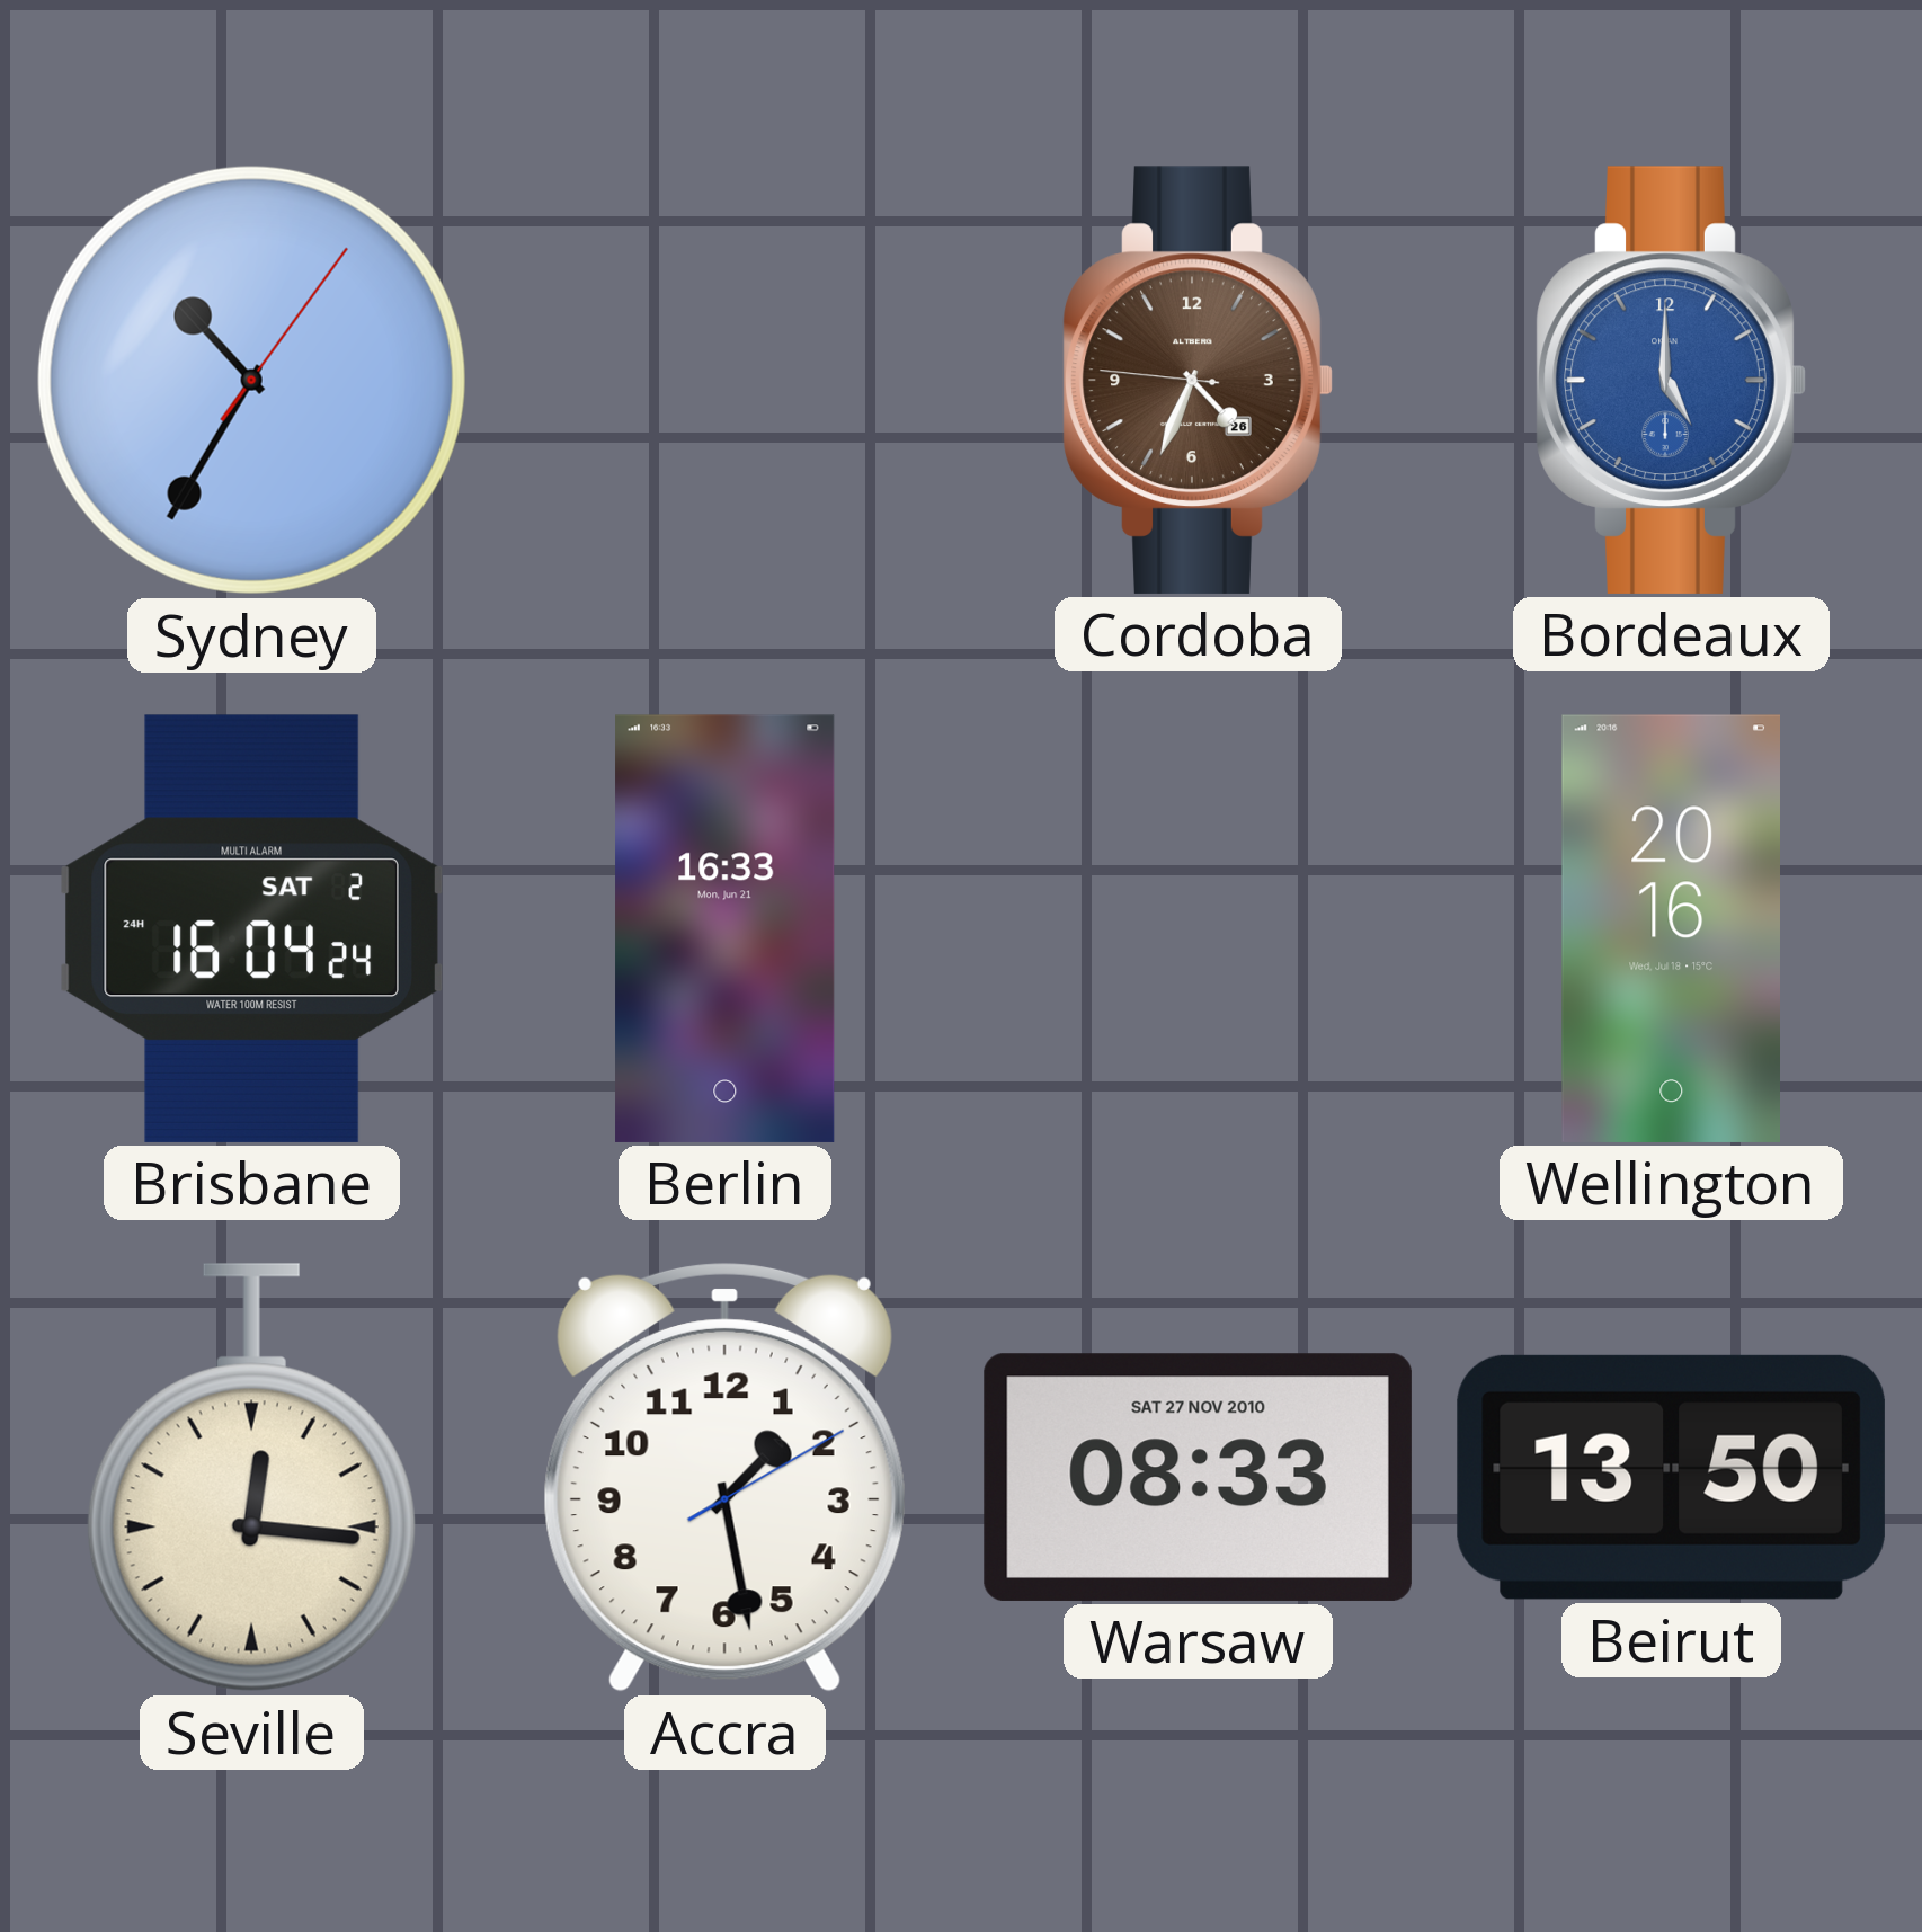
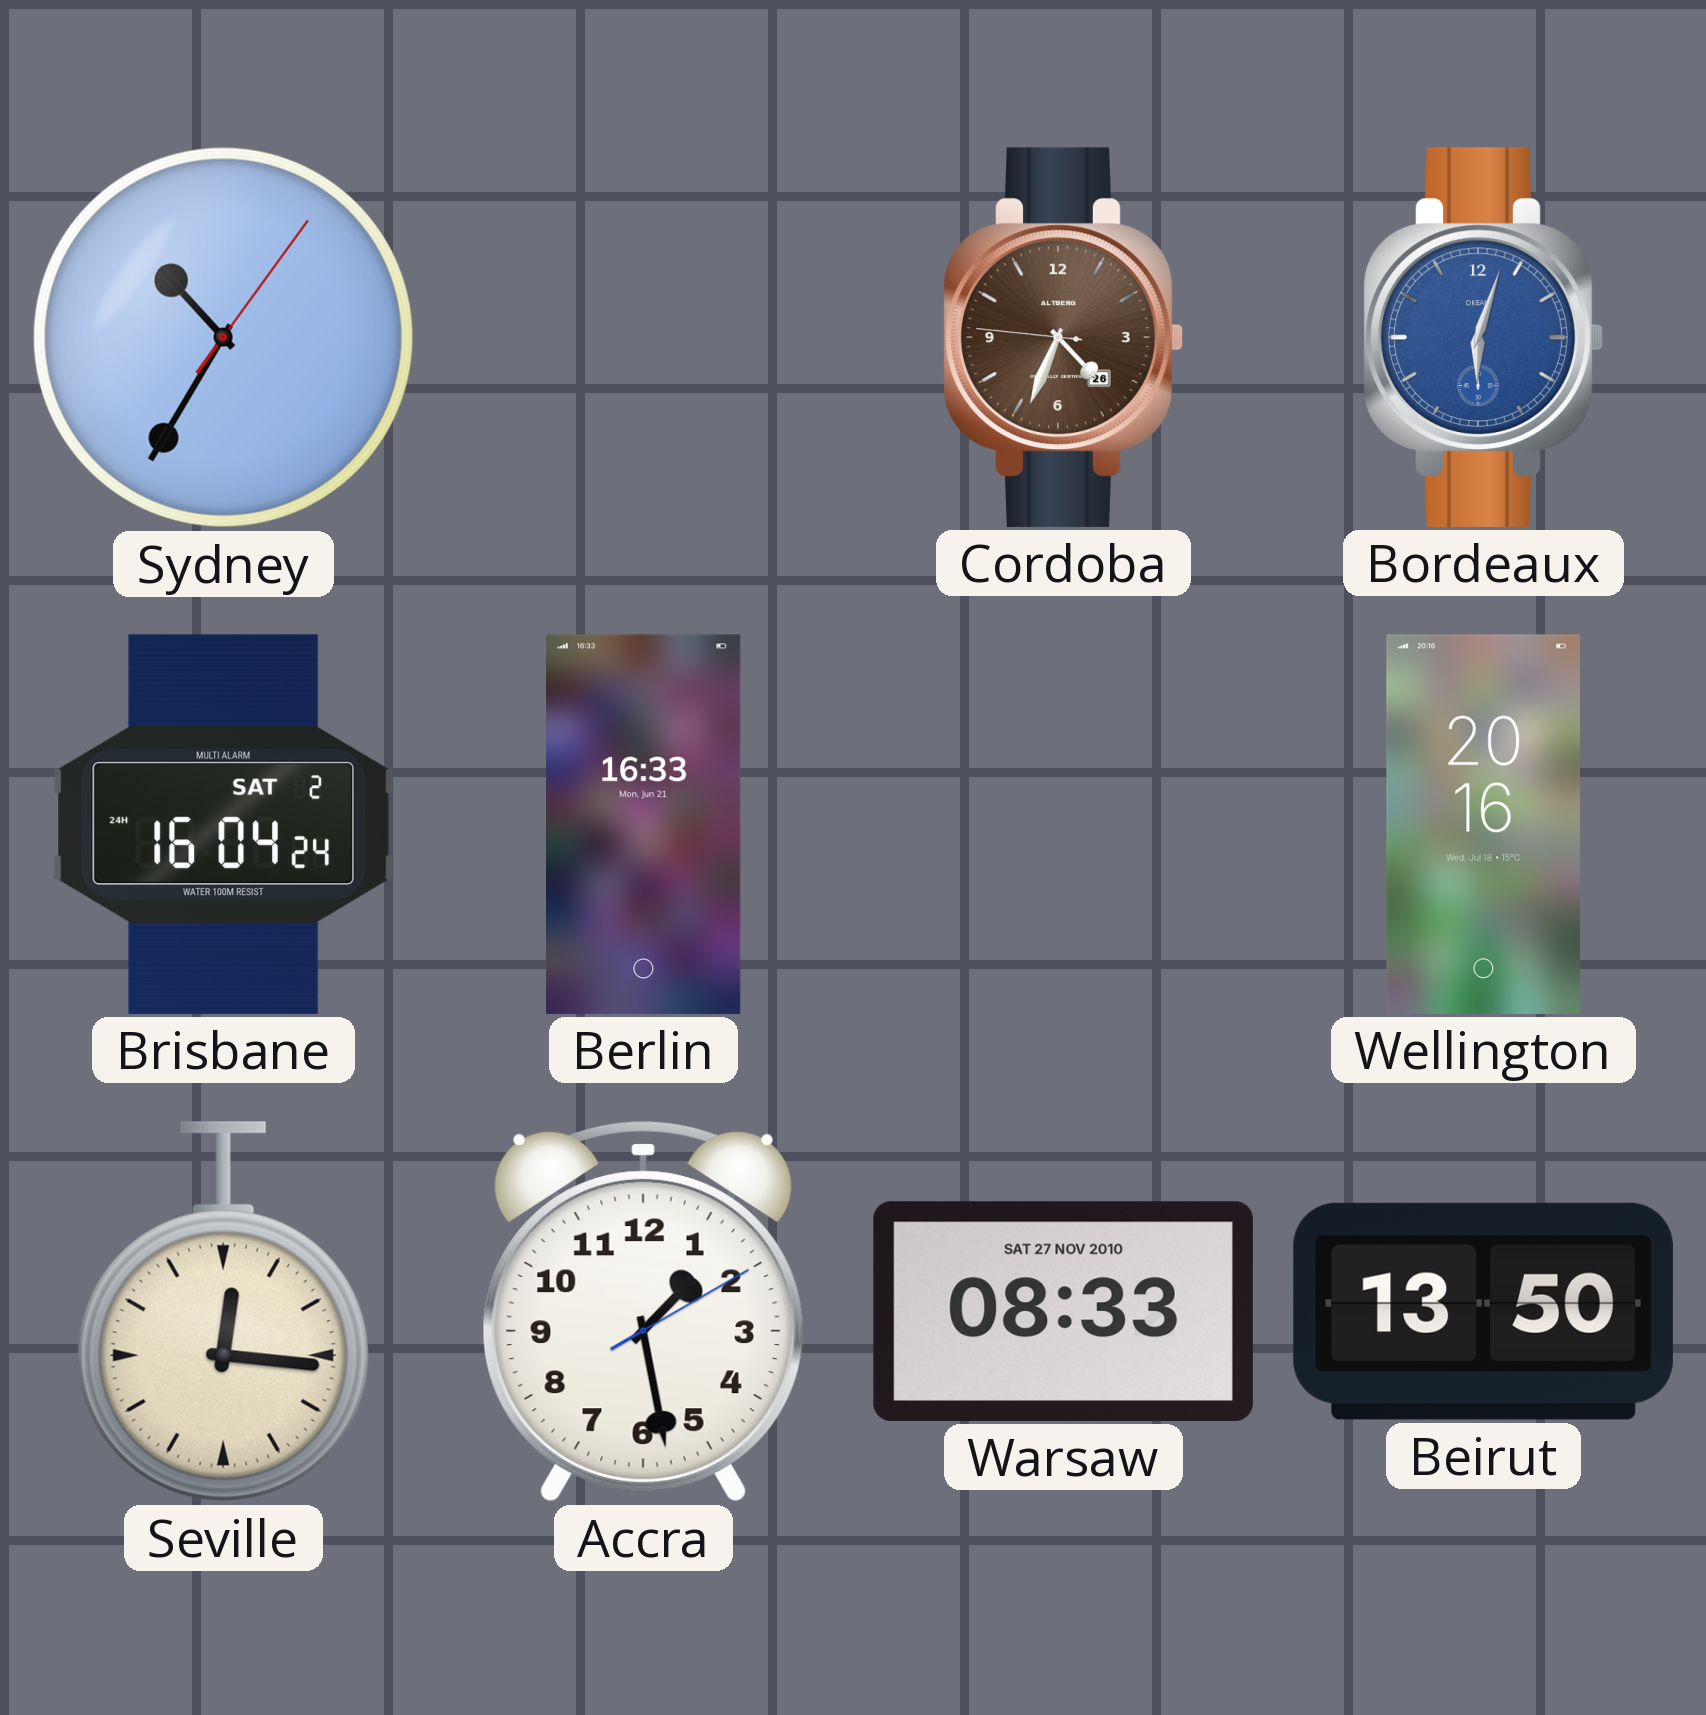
Bordeaux: 5:00 -> 6:03
